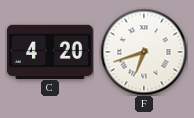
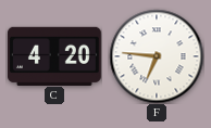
F: 6:42 -> 6:46
